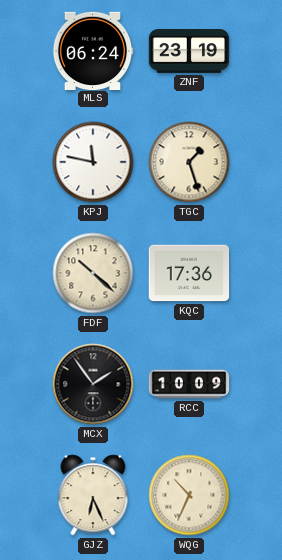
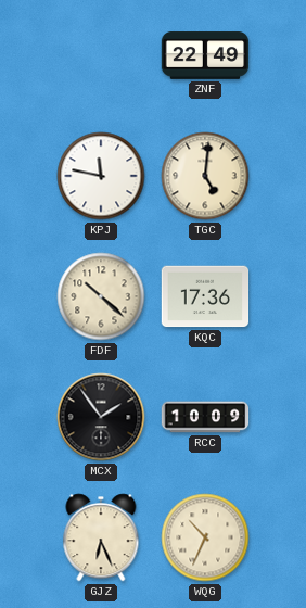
MLS: 06:24 -> none
ZNF: 23:19 -> 22:49
TGC: 1:27 -> 5:01
